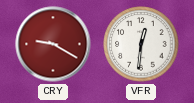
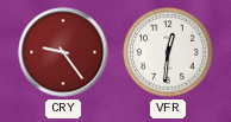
CRY: 9:20 -> 9:24
